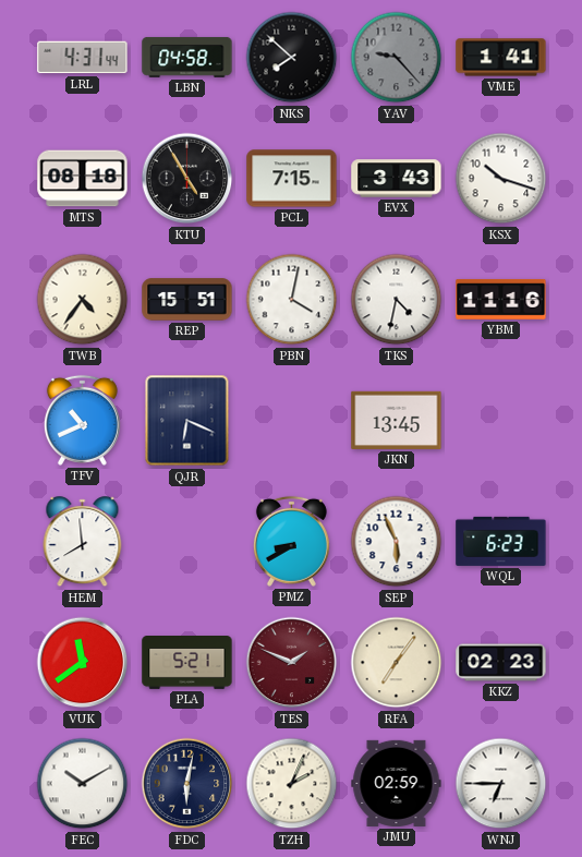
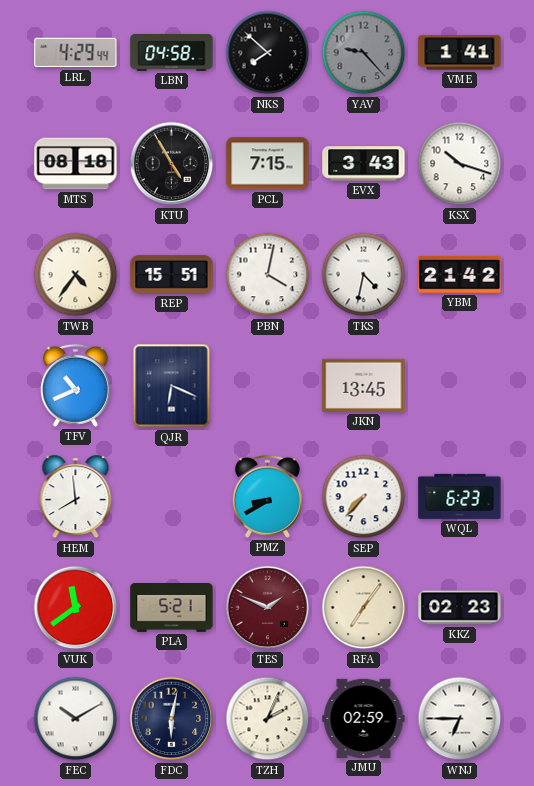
LRL: 4:31 -> 4:29
YBM: 11:16 -> 21:42
SEP: 5:56 -> 7:37
